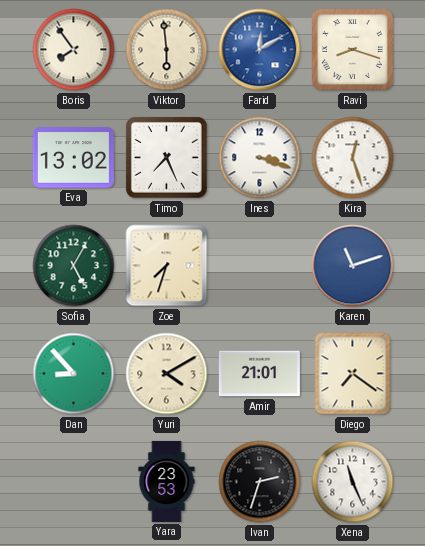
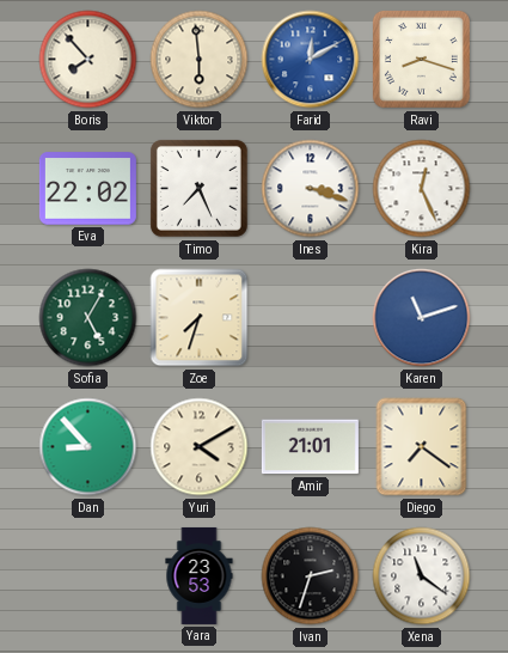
Boris: 7:54 -> 7:53
Eva: 13:02 -> 22:02
Kira: 12:27 -> 12:26
Xena: 11:26 -> 11:21
